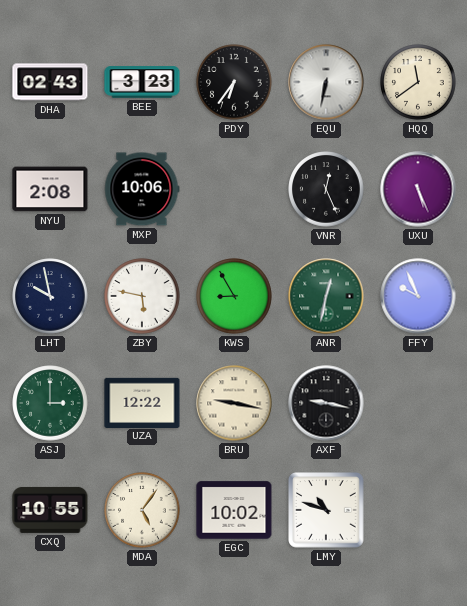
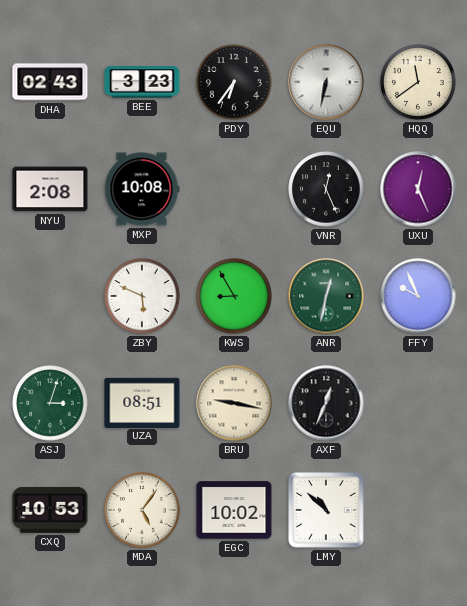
MXP: 10:06 -> 10:08
UXU: 5:26 -> 12:26
LHT: 9:58 -> none
ZBY: 5:47 -> 5:49
ASJ: 3:00 -> 3:03
UZA: 12:22 -> 08:51
AXF: 9:17 -> 12:34
CXQ: 10:55 -> 10:53
LMY: 10:48 -> 10:52
